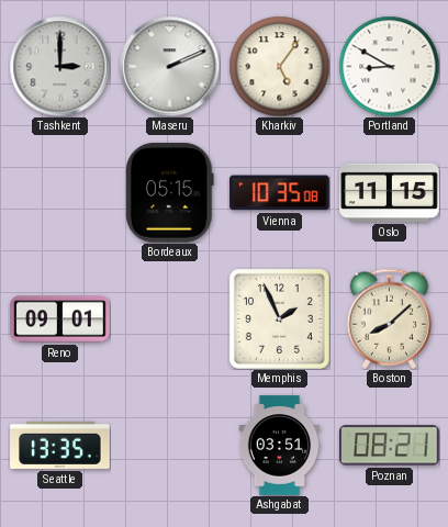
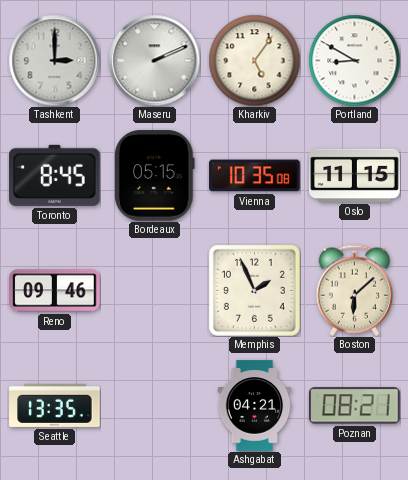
Toronto: none -> 8:45
Reno: 09:01 -> 09:46
Boston: 8:08 -> 6:08
Ashgabat: 03:51 -> 04:21
